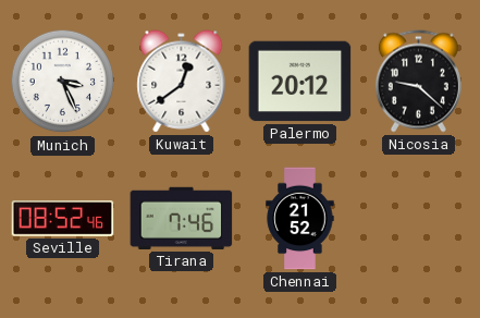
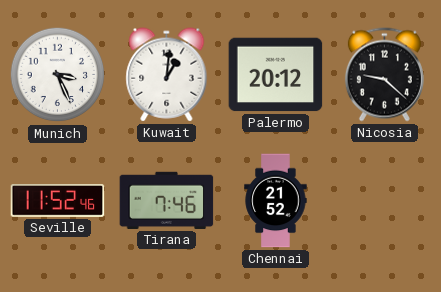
Kuwait: 12:39 -> 1:01
Seville: 08:52 -> 11:52
